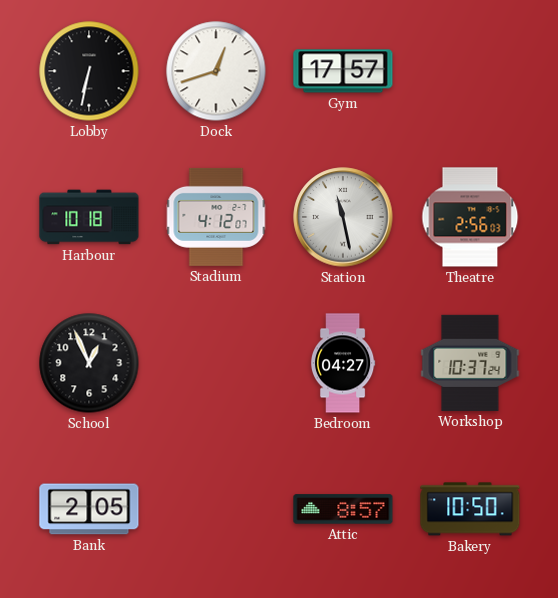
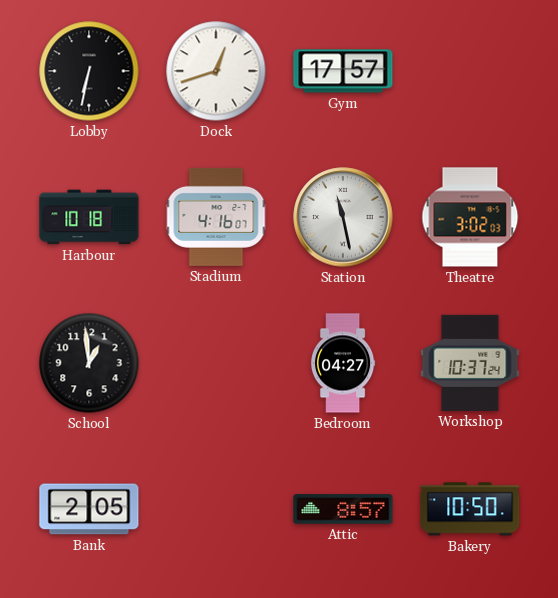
Stadium: 4:12 -> 4:16
Theatre: 2:56 -> 3:02
School: 12:56 -> 12:59
